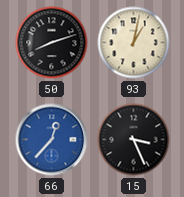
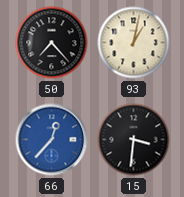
50: 8:12 -> 7:23
15: 3:26 -> 3:31
